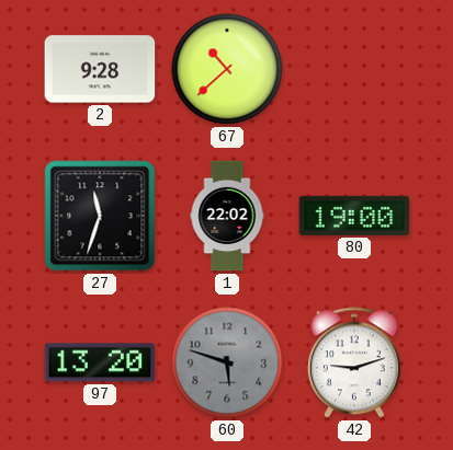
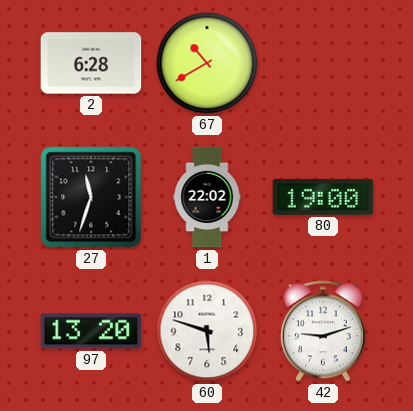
2: 9:28 -> 6:28
67: 10:38 -> 10:40
60 dial: grey -> white
